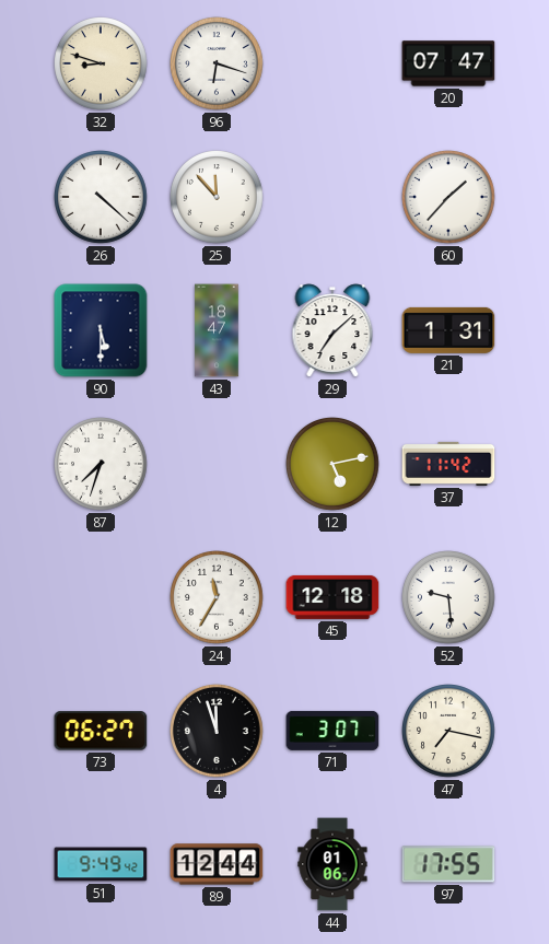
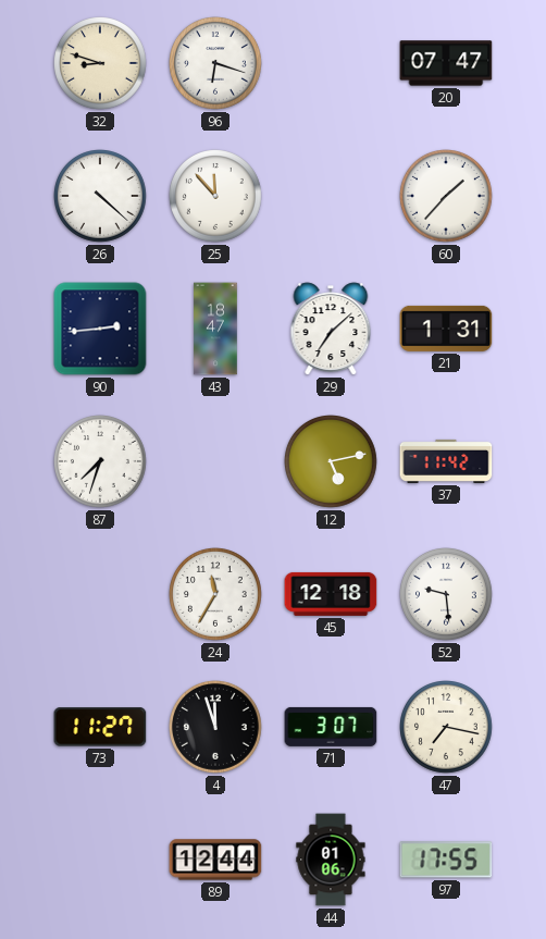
90: 5:30 -> 2:44
73: 06:27 -> 11:27
51: 9:49 -> none
